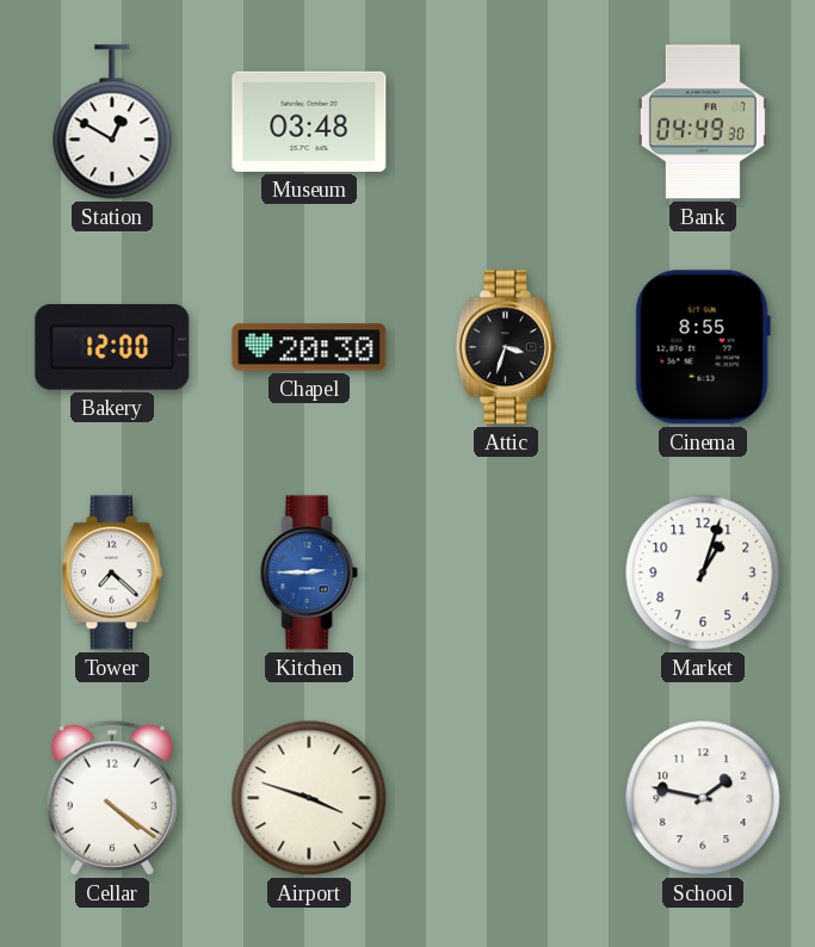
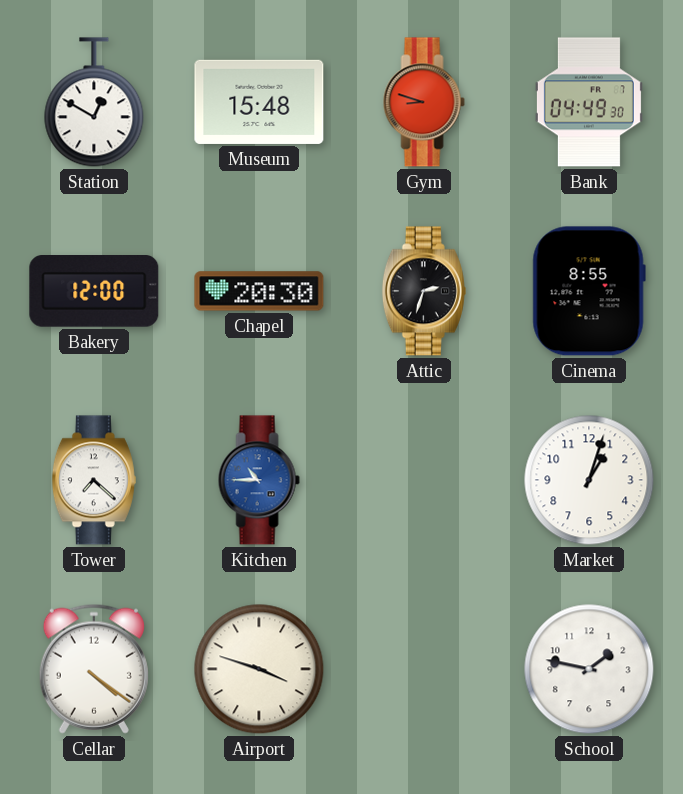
Museum: 03:48 -> 15:48
Gym: none -> 8:48
Attic: 3:33 -> 2:33
Kitchen: 2:45 -> 10:45
